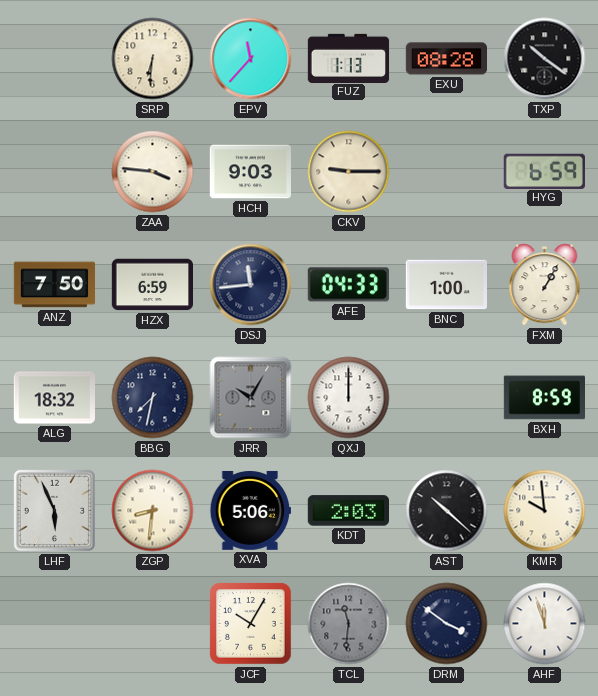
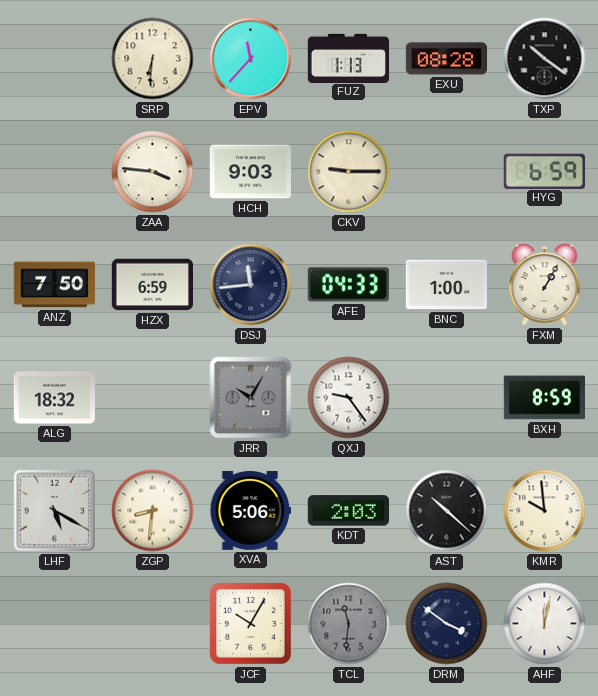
BBG: 7:32 -> none
QXJ: 12:00 -> 9:24
LHF: 5:56 -> 5:20
AHF: 11:57 -> 12:02
